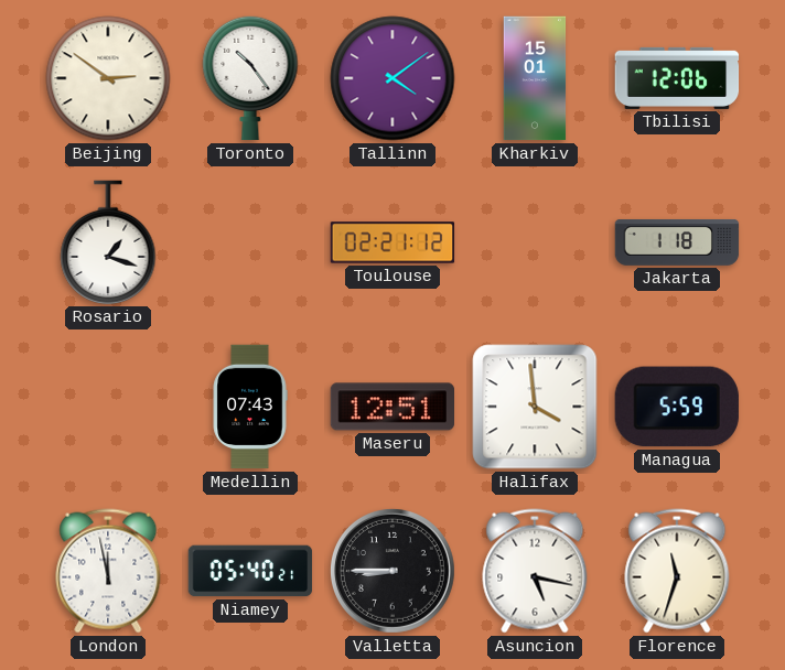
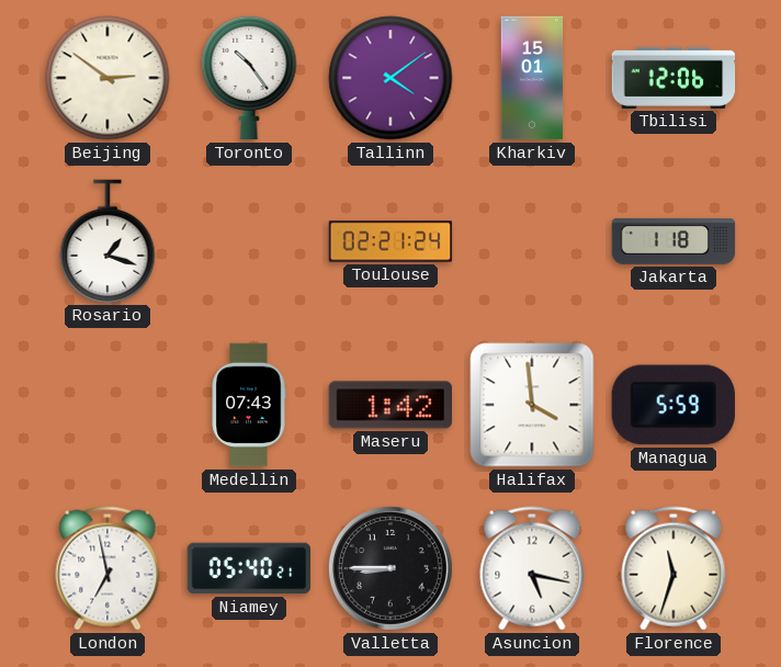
Toulouse: 02:21:12 -> 02:21:24
Maseru: 12:51 -> 1:42
London: 11:58 -> 6:58
